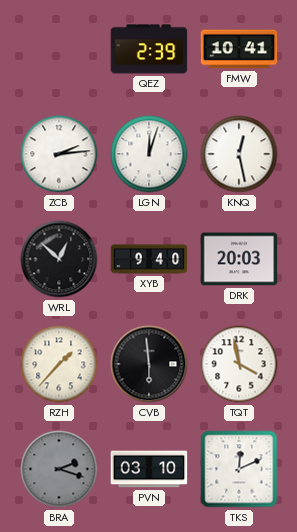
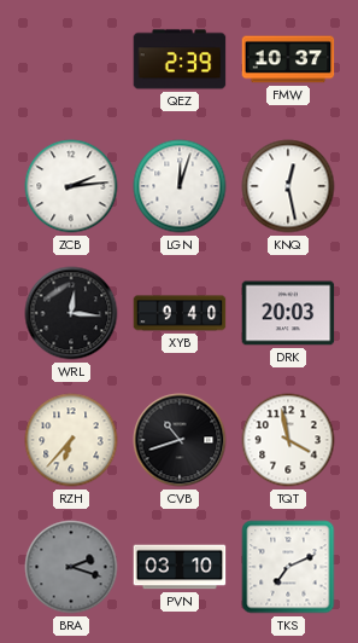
FMW: 10:41 -> 10:37
WRL: 12:52 -> 12:16
RZH: 1:37 -> 6:37
CVB: 5:59 -> 10:42
TKS: 12:11 -> 7:11
